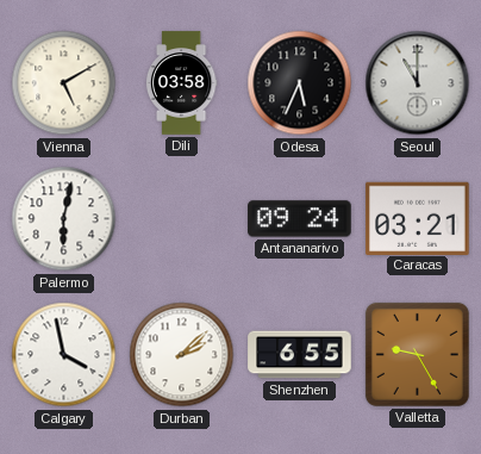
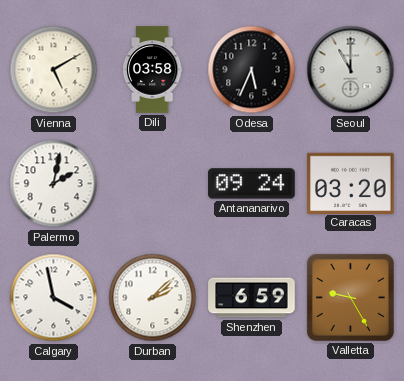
Palermo: 6:02 -> 2:02
Caracas: 03:21 -> 03:20
Shenzhen: 6:55 -> 6:59
